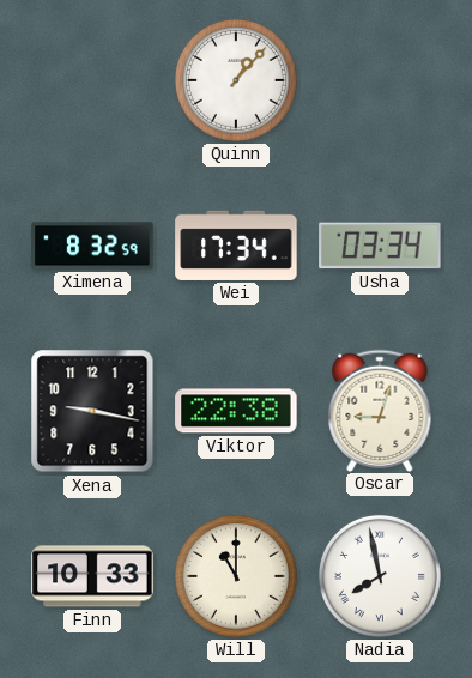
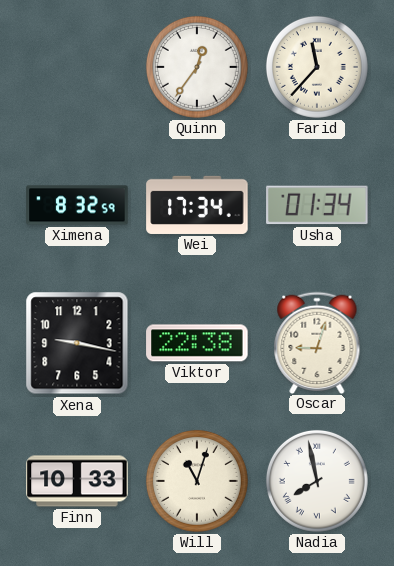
Quinn: 1:07 -> 12:36
Farid: none -> 11:37
Usha: 03:34 -> 01:34
Will: 11:00 -> 11:03
